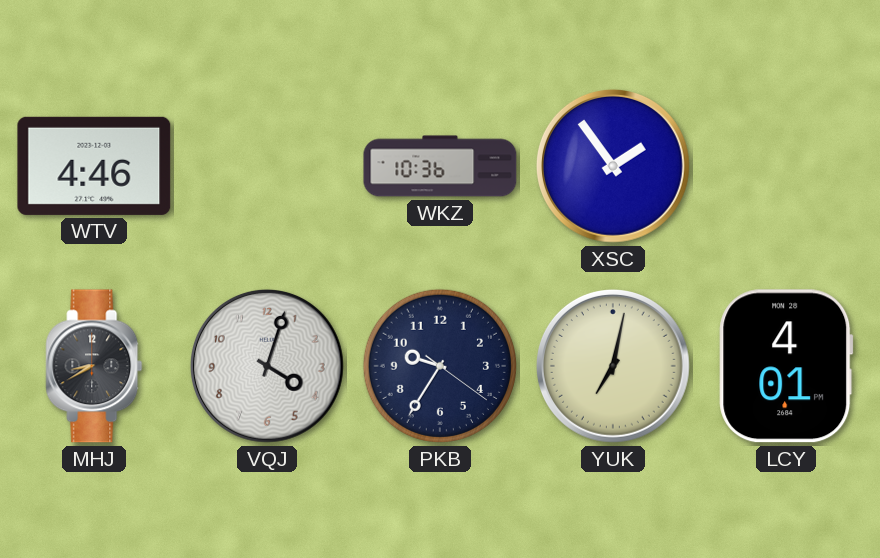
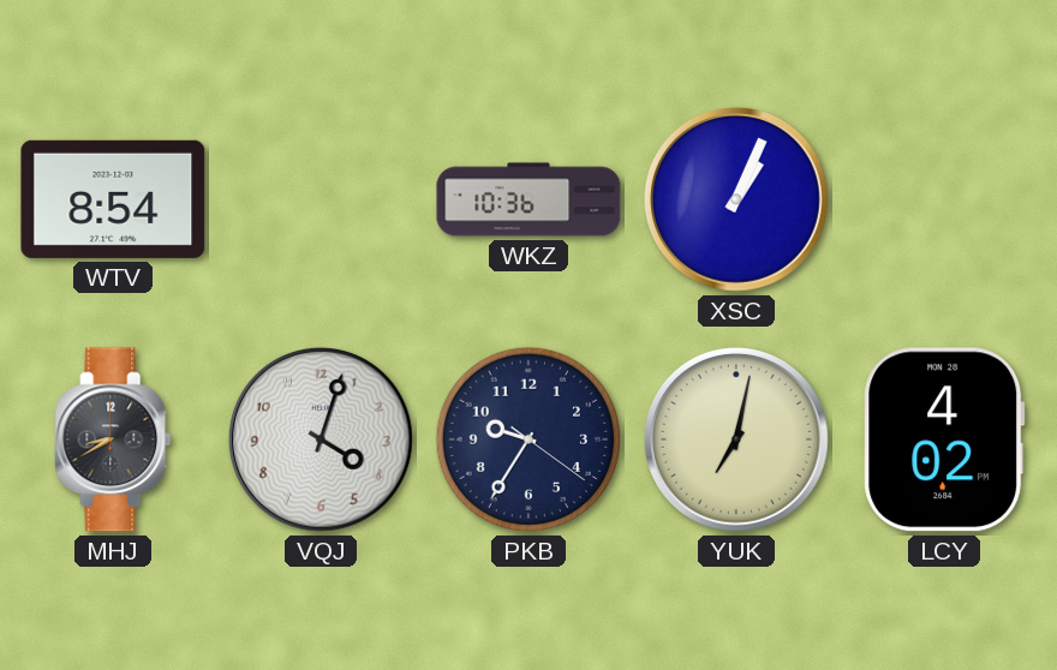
WTV: 4:46 -> 8:54
XSC: 1:54 -> 1:04
LCY: 4:01 -> 4:02
